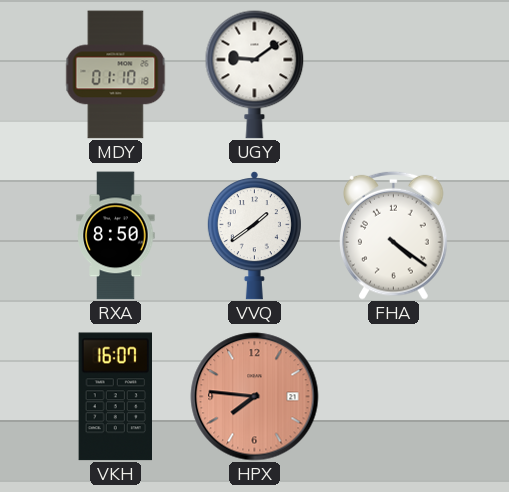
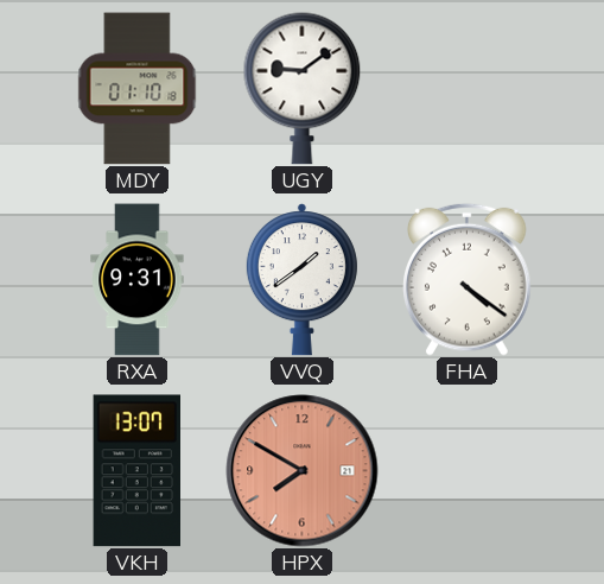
RXA: 8:50 -> 9:31
VKH: 16:07 -> 13:07
HPX: 7:46 -> 7:50
